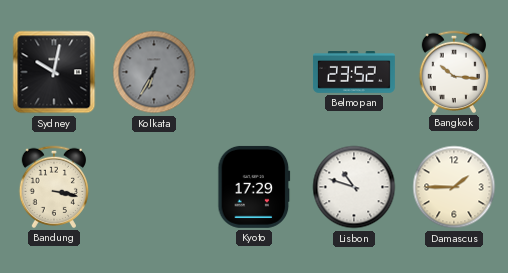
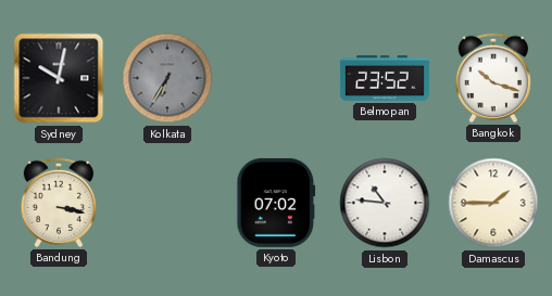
Bangkok: 10:16 -> 10:18
Kyoto: 17:29 -> 07:02
Lisbon: 10:48 -> 10:46
